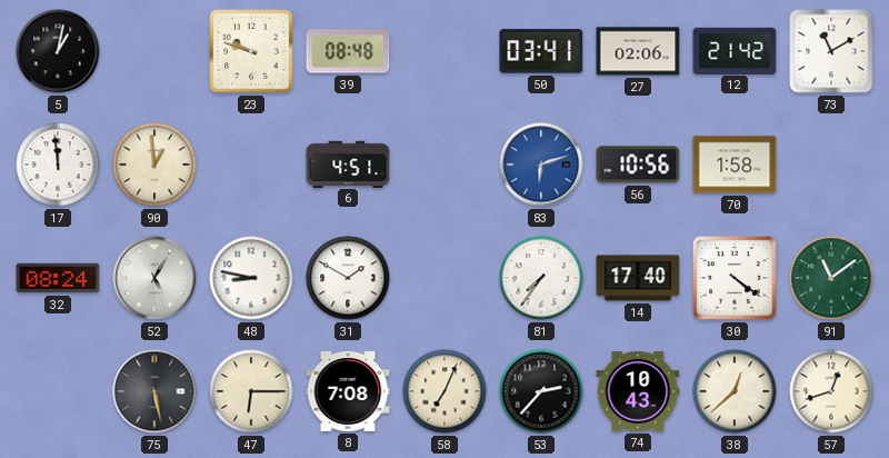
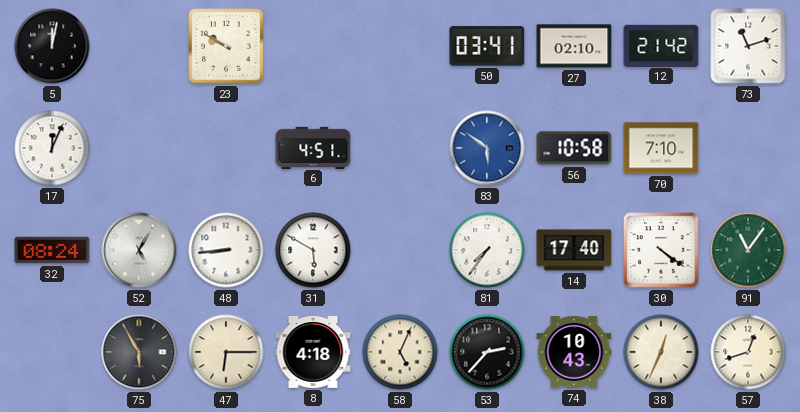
5: 1:02 -> 12:02
23: 9:48 -> 9:50
39: 08:48 -> none
27: 02:06 -> 02:10
73: 11:10 -> 11:12
17: 11:59 -> 12:04
90: 12:59 -> none
83: 6:12 -> 5:51
56: 10:56 -> 10:58
70: 1:58 -> 7:10
48: 8:47 -> 8:44
31: 1:50 -> 5:50
91: 11:09 -> 11:06
75: 5:28 -> 5:55
8: 7:08 -> 4:18
58: 7:04 -> 5:04
38: 12:38 -> 12:34
